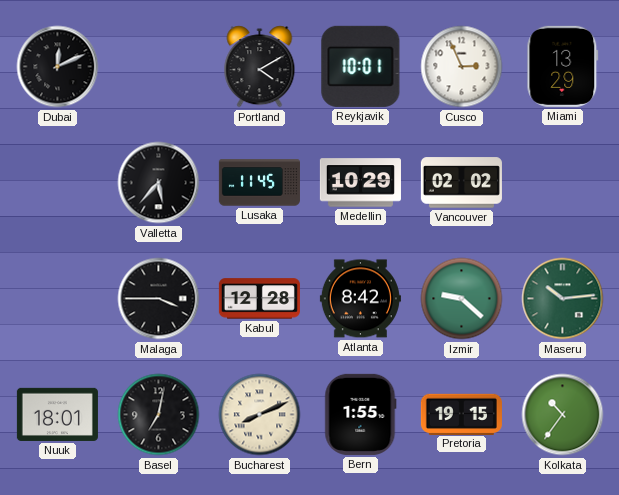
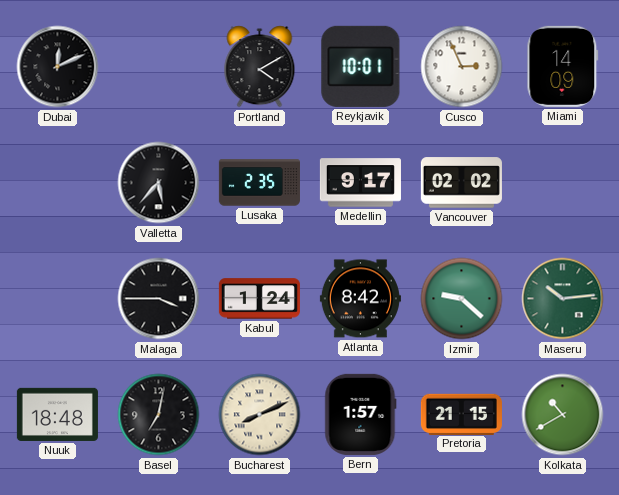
Miami: 13:29 -> 14:09
Lusaka: 11:45 -> 2:35
Medellin: 10:29 -> 9:17
Kabul: 12:28 -> 1:24
Nuuk: 18:01 -> 18:48
Bern: 1:55 -> 1:57
Pretoria: 19:15 -> 21:15
Kolkata: 10:36 -> 10:40
